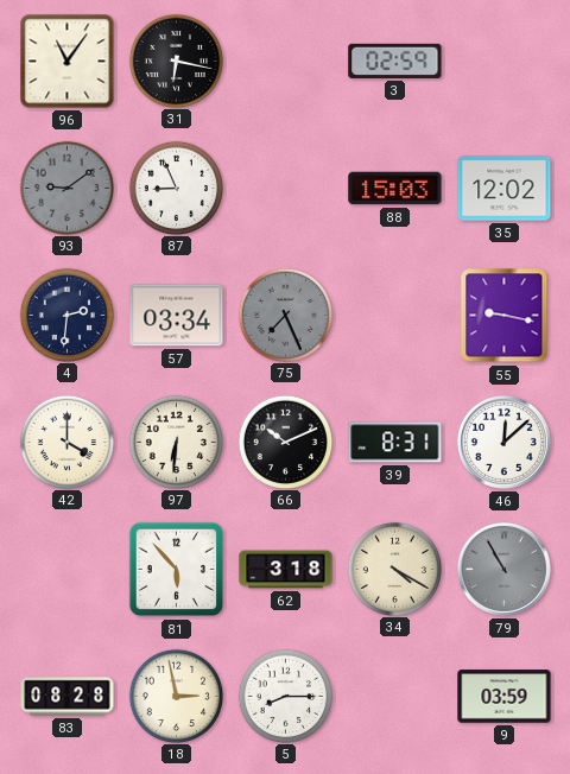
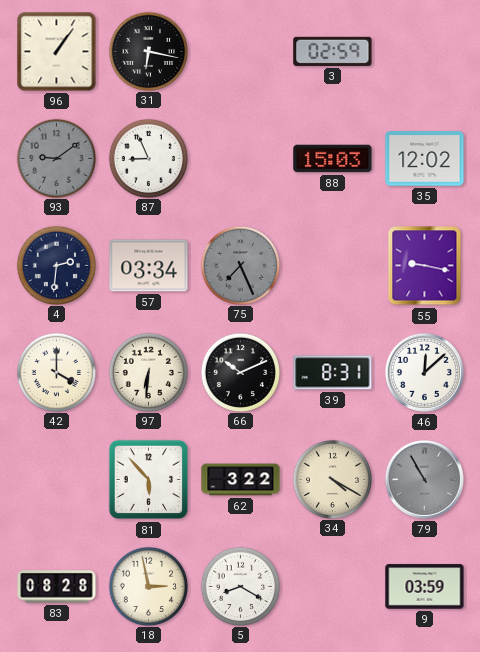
96: 11:06 -> 1:06
62: 3:18 -> 3:22
5: 8:15 -> 8:20
